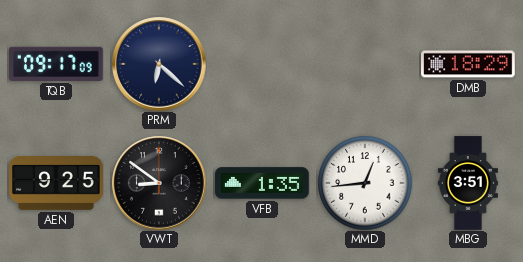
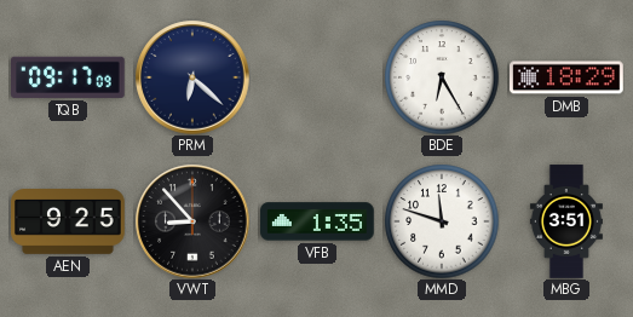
BDE: none -> 6:25
VWT: 8:51 -> 8:53
MMD: 12:44 -> 11:48
